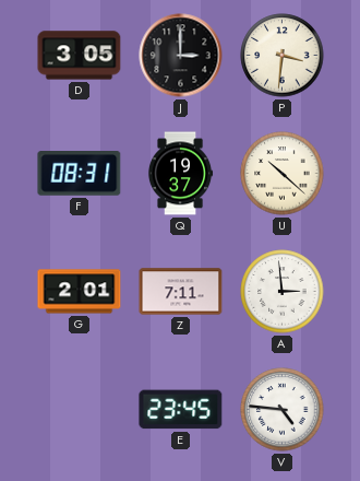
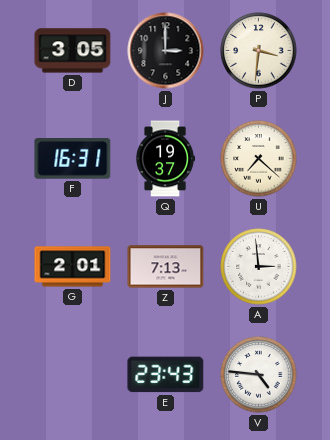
F: 08:31 -> 16:31
U: 10:22 -> 7:22
Z: 7:11 -> 7:13
E: 23:45 -> 23:43
